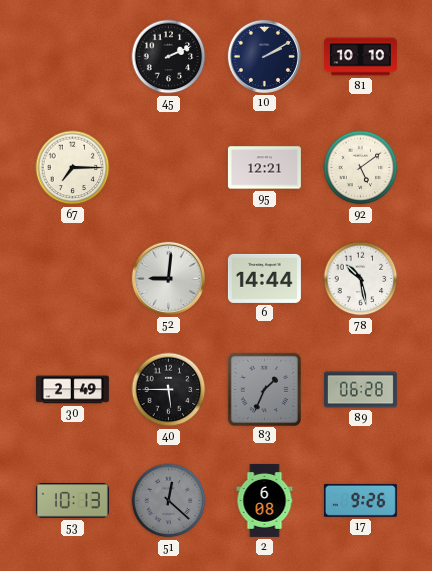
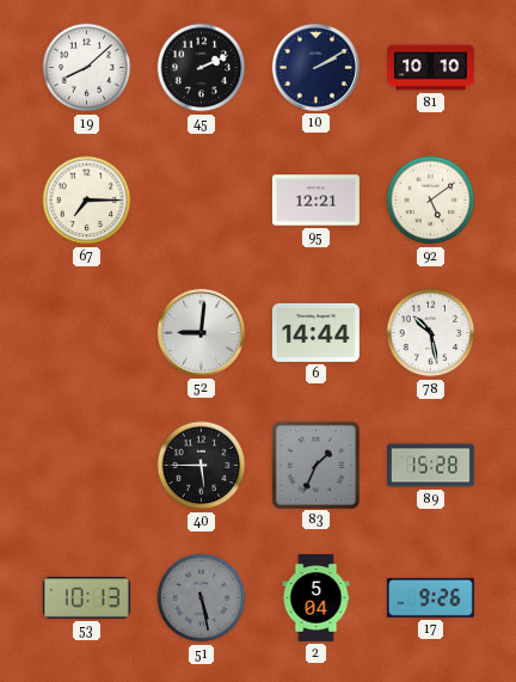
19: none -> 8:08
30: 2:49 -> none
89: 06:28 -> 15:28
51: 12:22 -> 5:28
2: 6:08 -> 5:04
